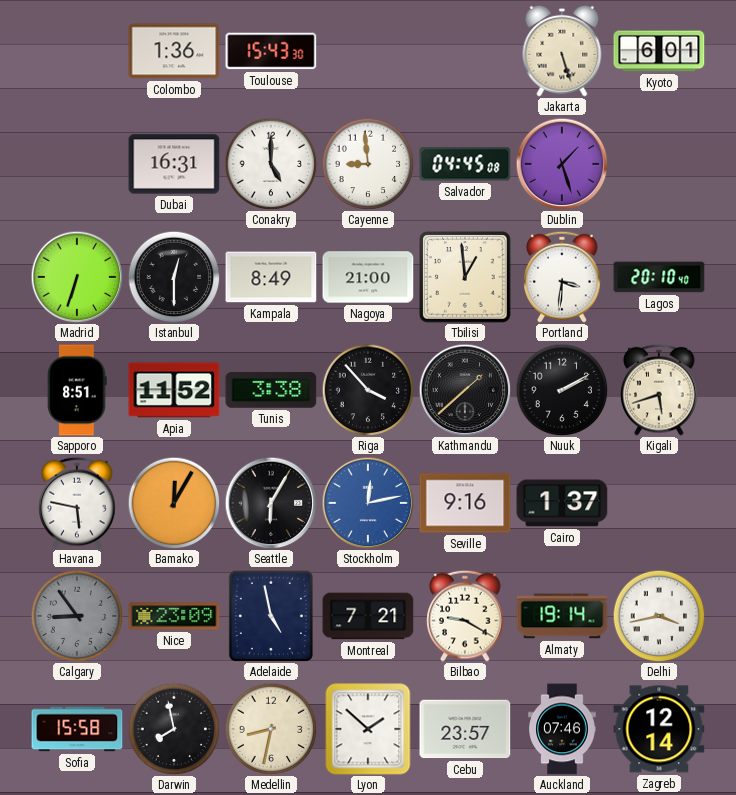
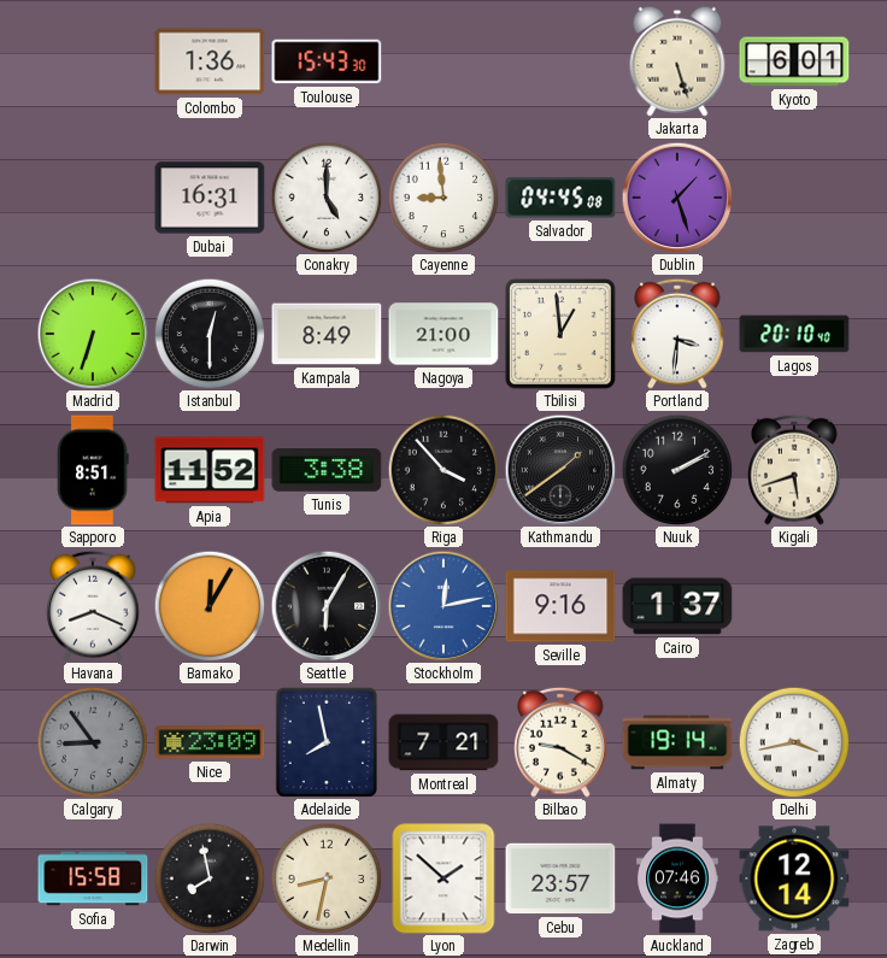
Kathmandu: 1:38 -> 1:39
Havana: 5:47 -> 8:19
Adelaide: 4:58 -> 7:58
